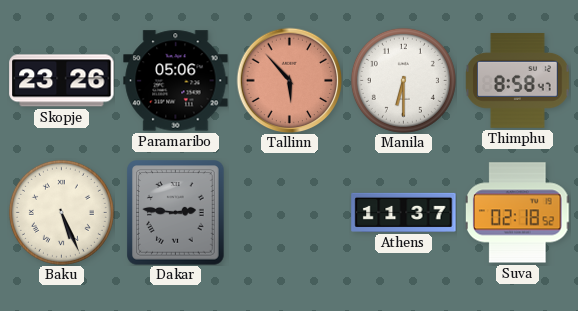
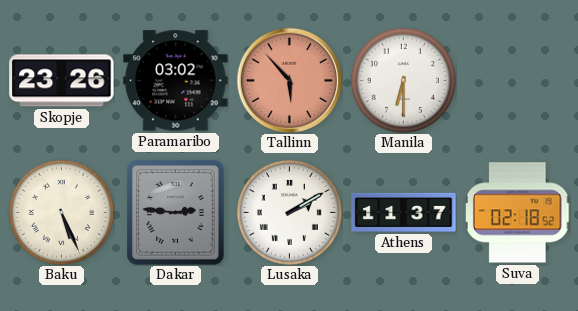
Paramaribo: 05:06 -> 03:02
Thimphu: 8:58 -> none
Lusaka: none -> 2:10
